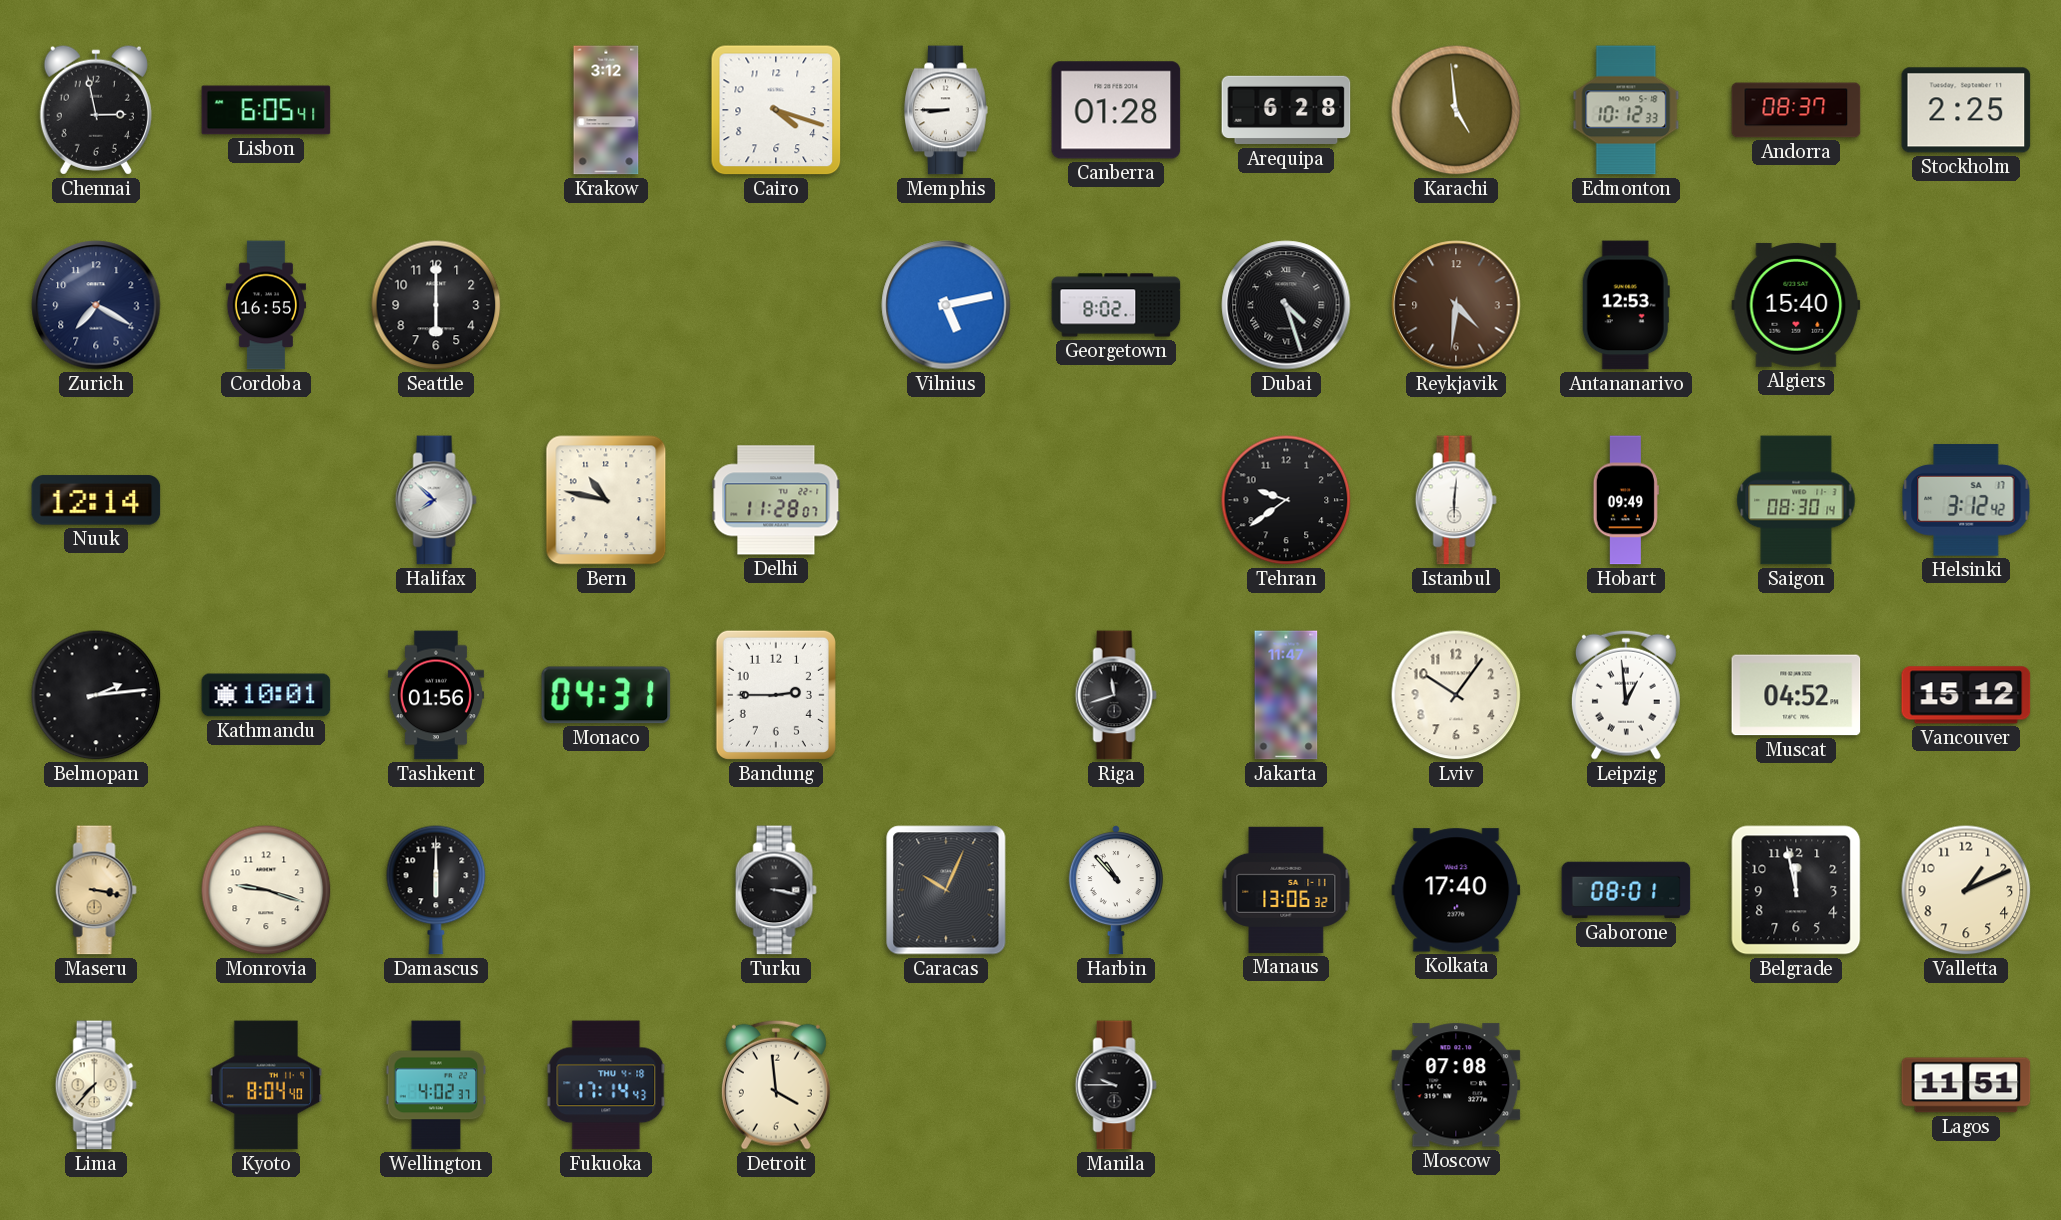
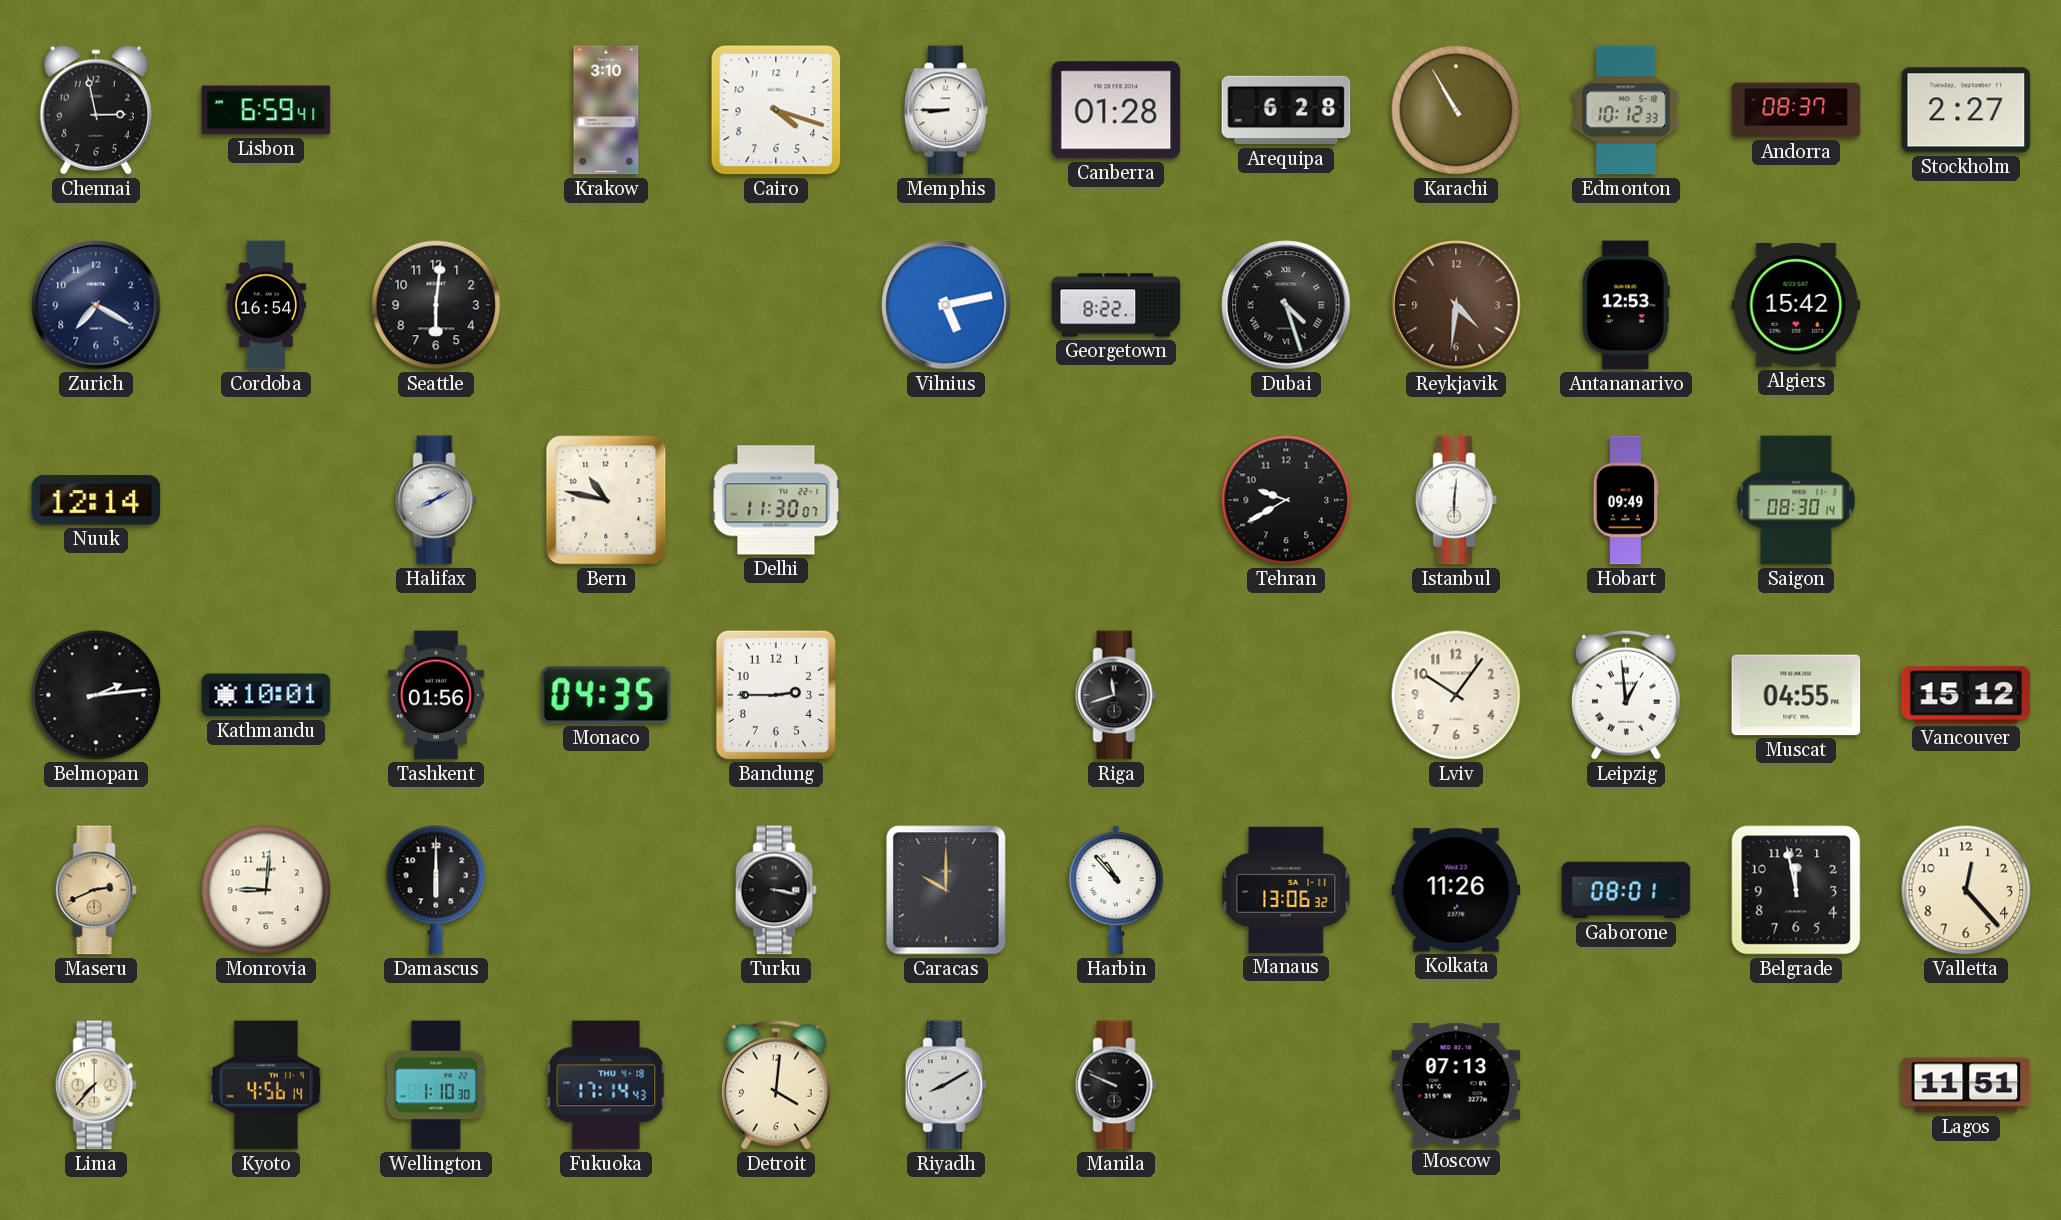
Lisbon: 6:05 -> 6:59
Krakow: 3:12 -> 3:10
Karachi: 4:59 -> 10:55
Stockholm: 2:25 -> 2:27
Cordoba: 16:55 -> 16:54
Seattle: 6:00 -> 6:01
Georgetown: 8:02 -> 8:22
Algiers: 15:40 -> 15:42
Halifax: 7:52 -> 8:10
Delhi: 11:28 -> 11:30
Tehran: 9:39 -> 9:40
Helsinki: 3:12 -> none
Monaco: 04:31 -> 04:35
Jakarta: 11:47 -> none
Muscat: 04:52 -> 04:55
Maseru: 3:17 -> 2:41
Monrovia: 9:18 -> 9:01
Caracas: 10:04 -> 10:00
Kolkata: 17:40 -> 11:26
Valletta: 1:11 -> 12:23
Kyoto: 8:04 -> 4:56
Wellington: 4:02 -> 1:10
Detroit: 3:59 -> 4:01
Riyadh: none -> 8:10
Manila: 9:45 -> 9:49
Moscow: 07:08 -> 07:13
